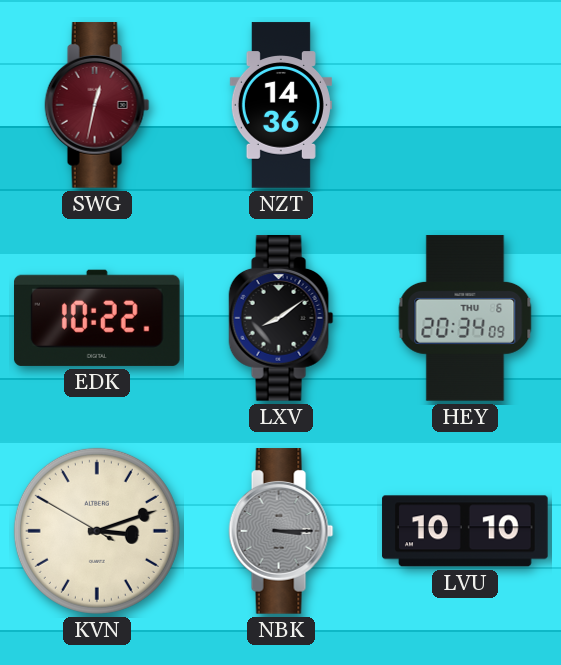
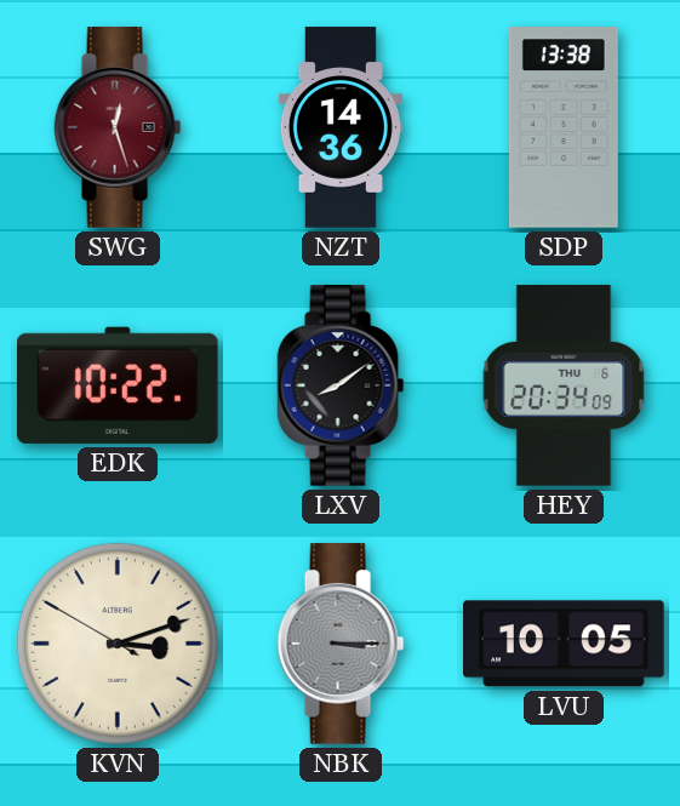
SWG: 12:32 -> 12:27
SDP: none -> 13:38
LVU: 10:10 -> 10:05
